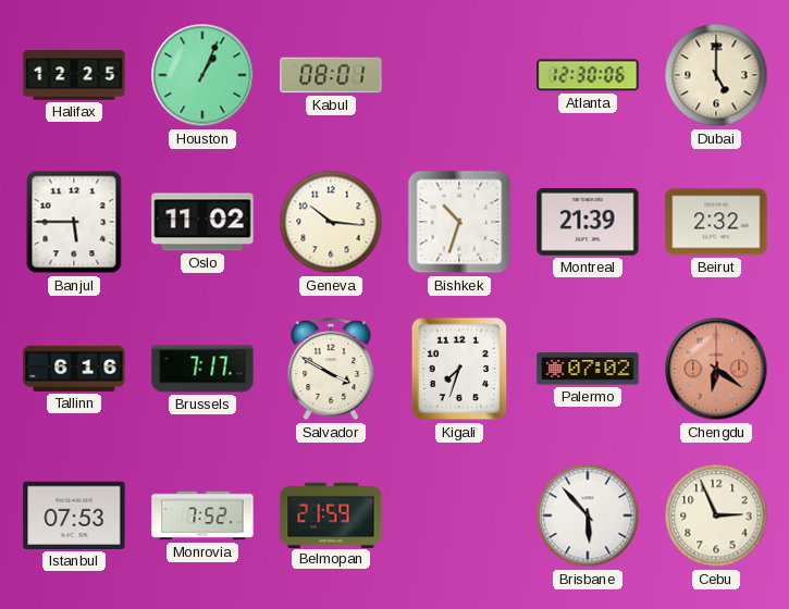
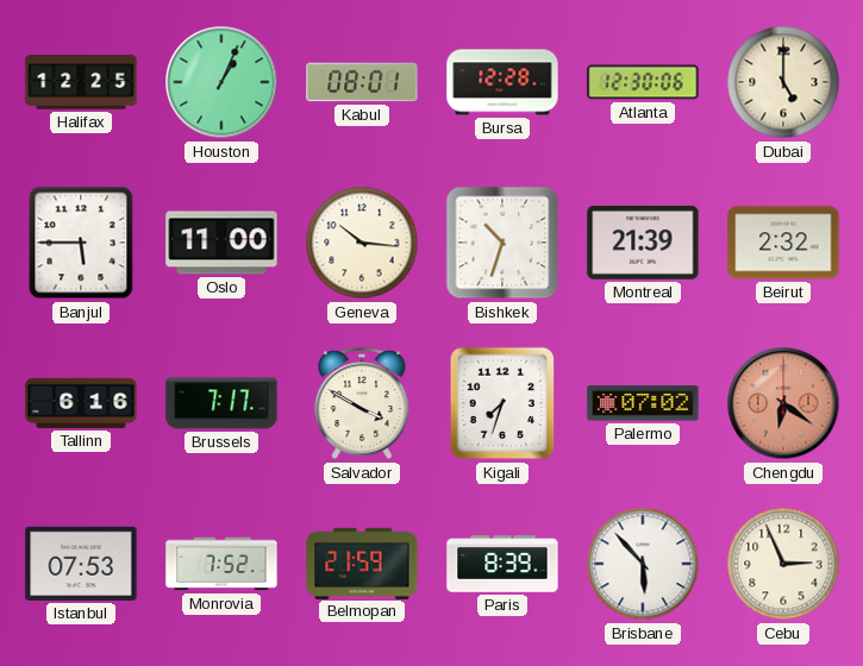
Bursa: none -> 12:28
Oslo: 11:02 -> 11:00
Paris: none -> 8:39
